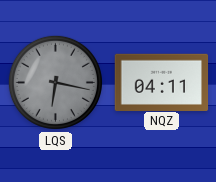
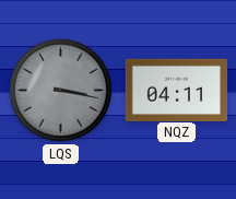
LQS: 6:17 -> 3:17
